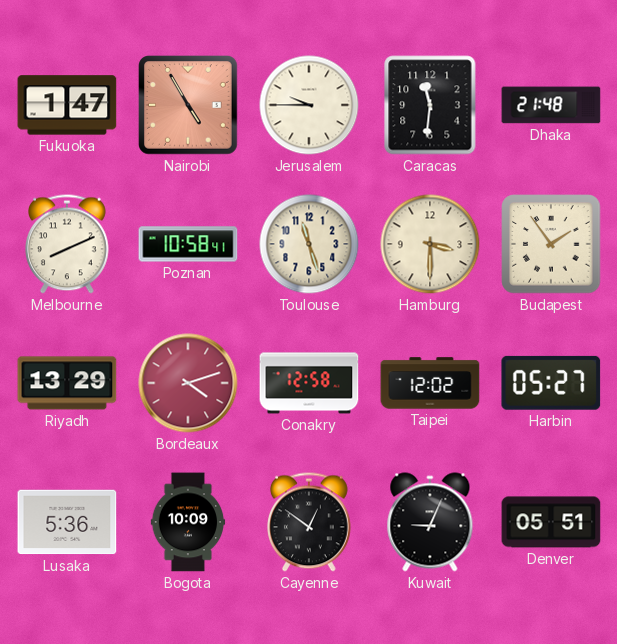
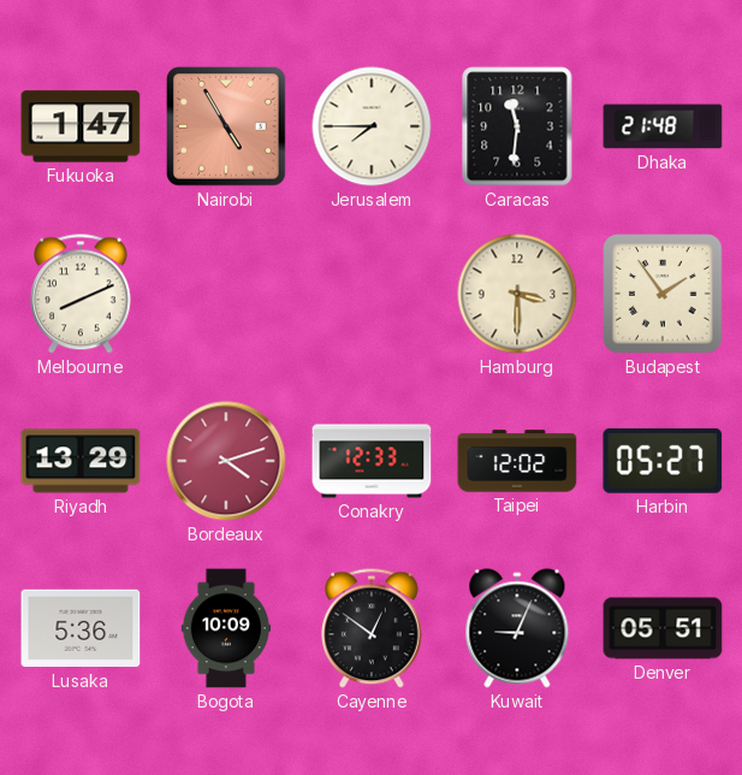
Jerusalem: 9:45 -> 7:45
Poznan: 10:58 -> none
Toulouse: 11:27 -> none
Conakry: 12:58 -> 12:33
